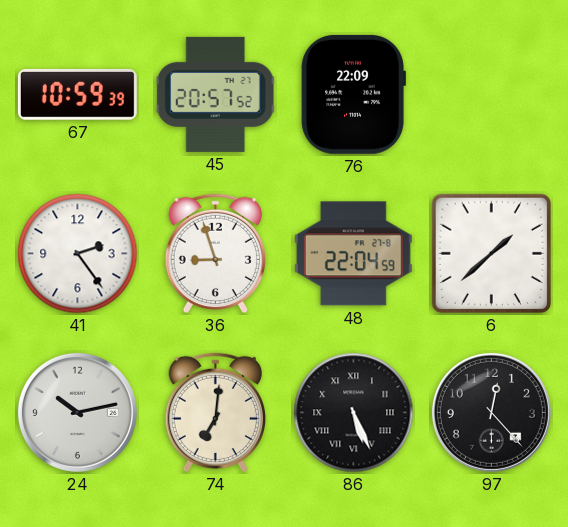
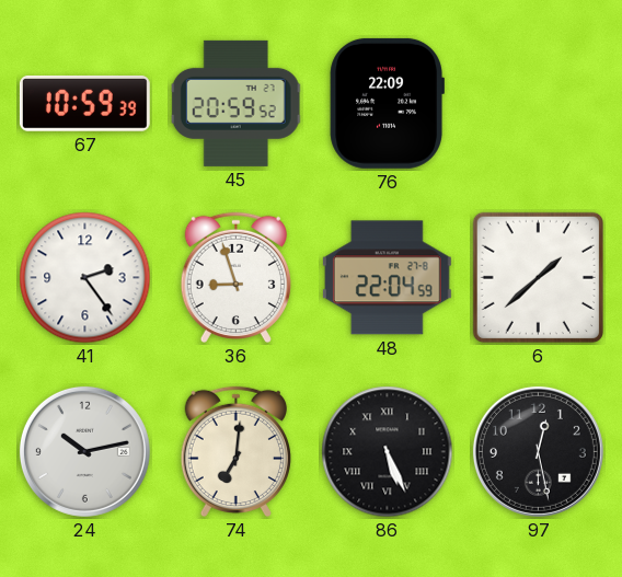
45: 20:57 -> 20:59
97: 12:23 -> 12:28
